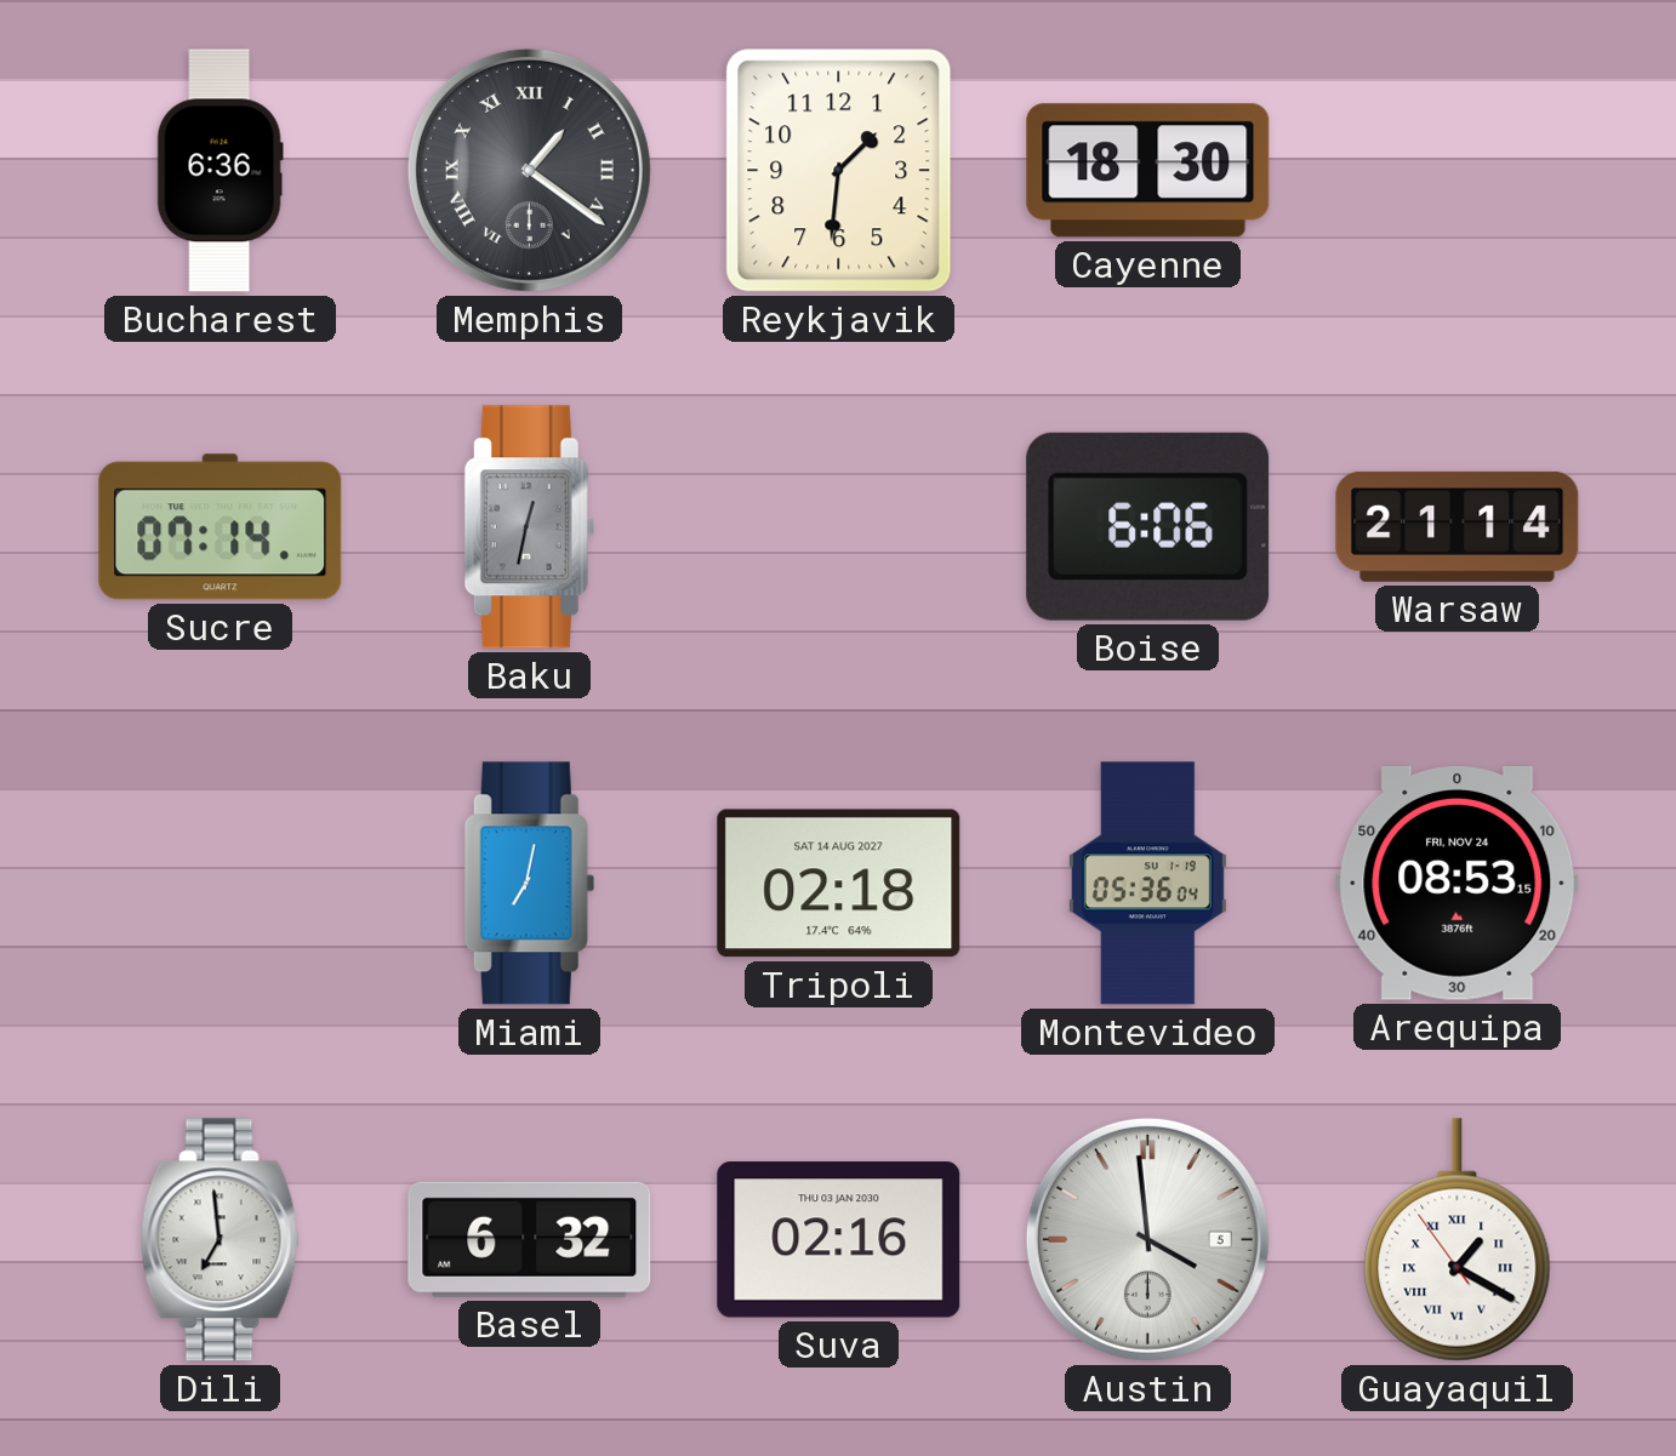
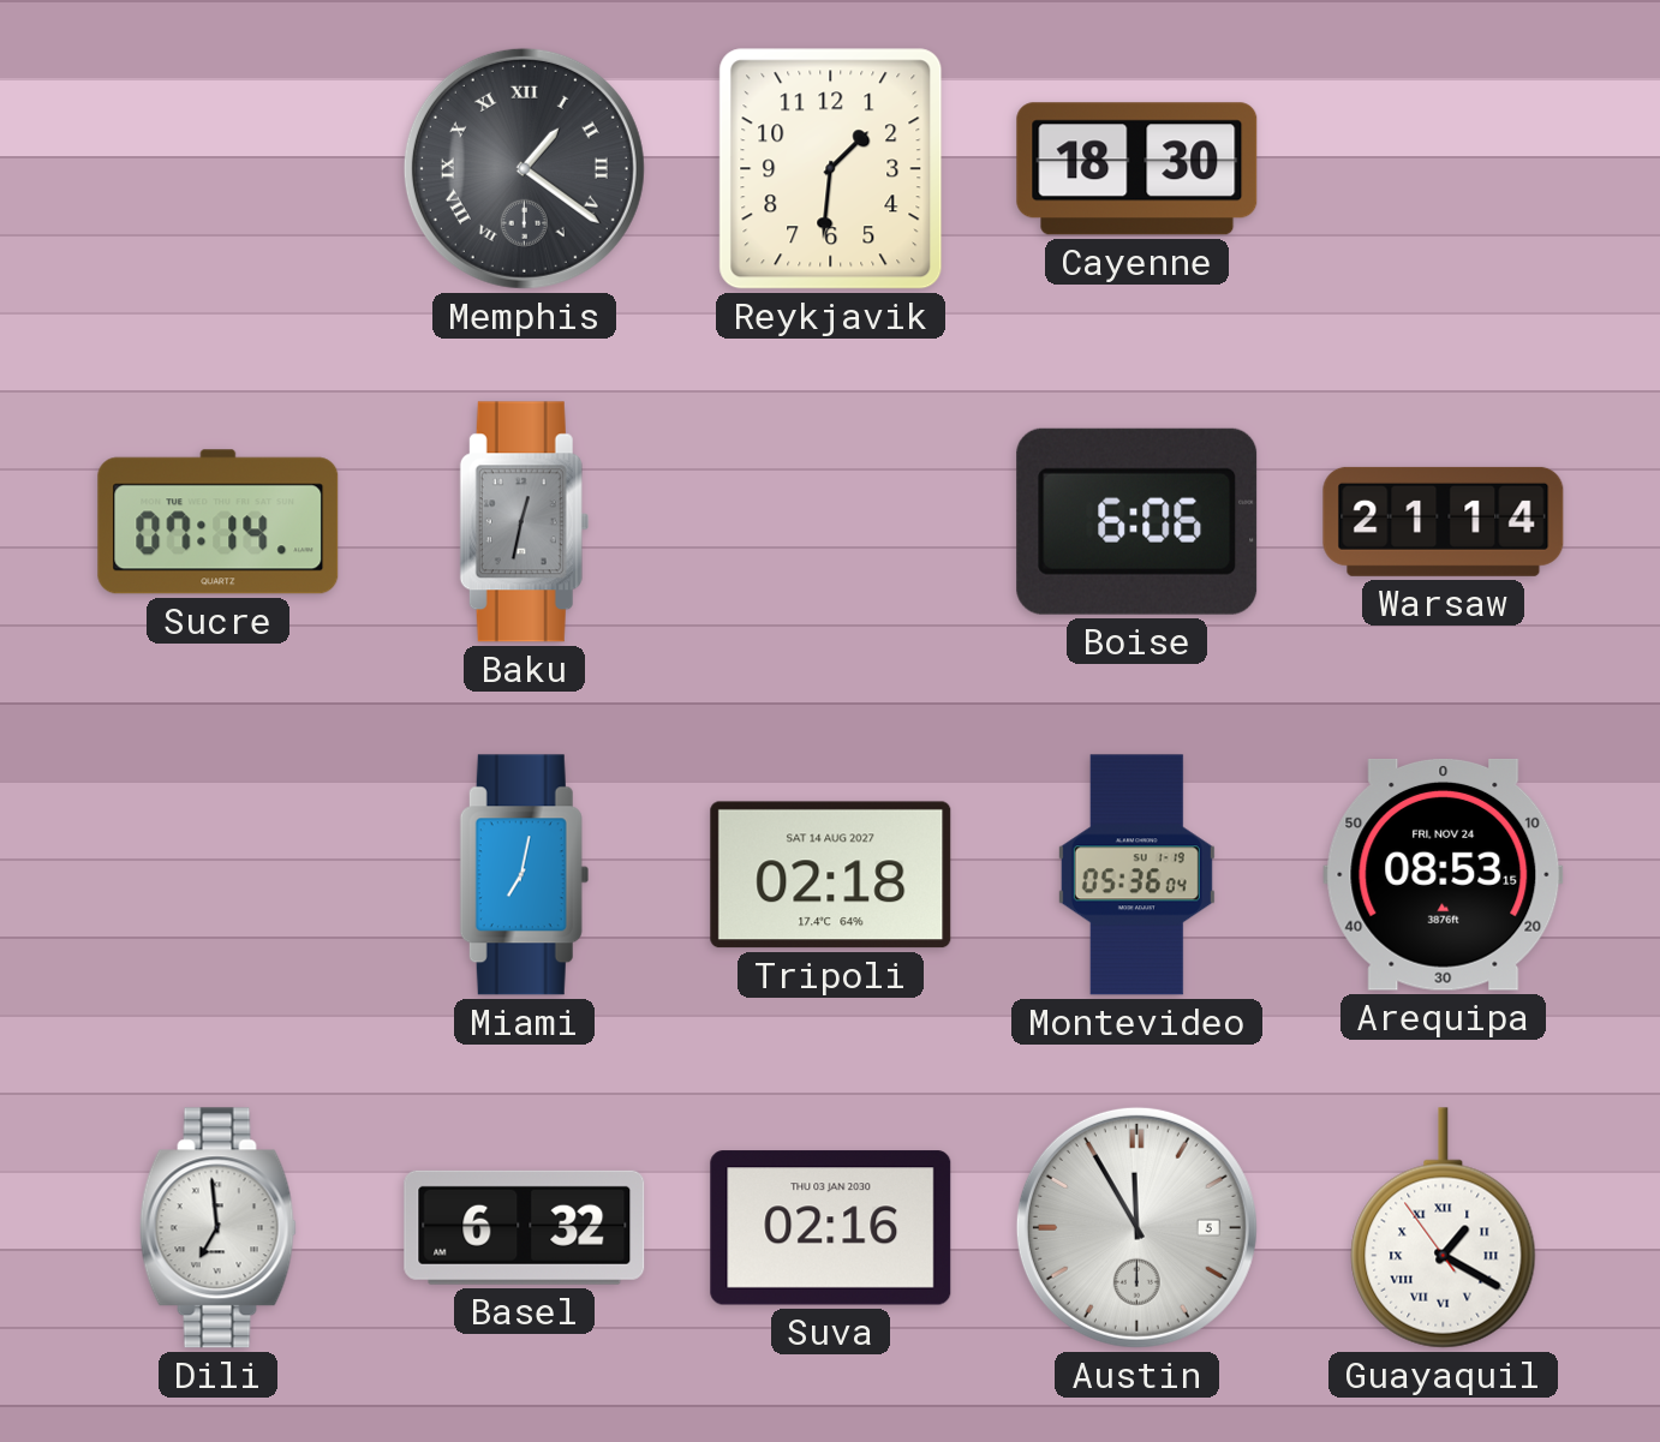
Bucharest: 6:36 -> none
Austin: 3:59 -> 11:55
